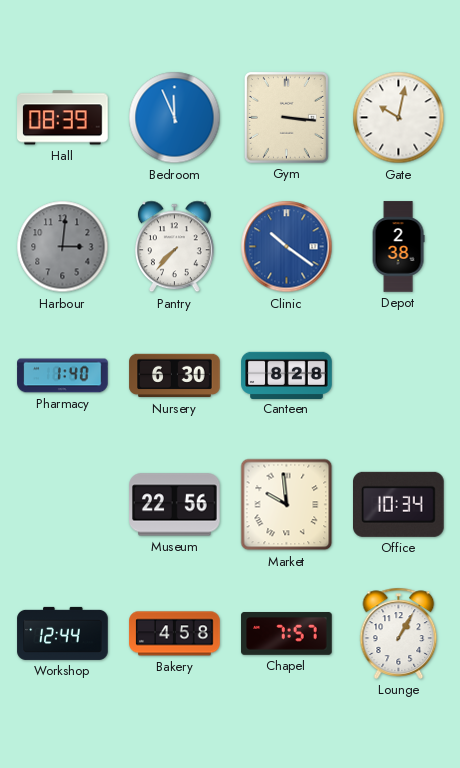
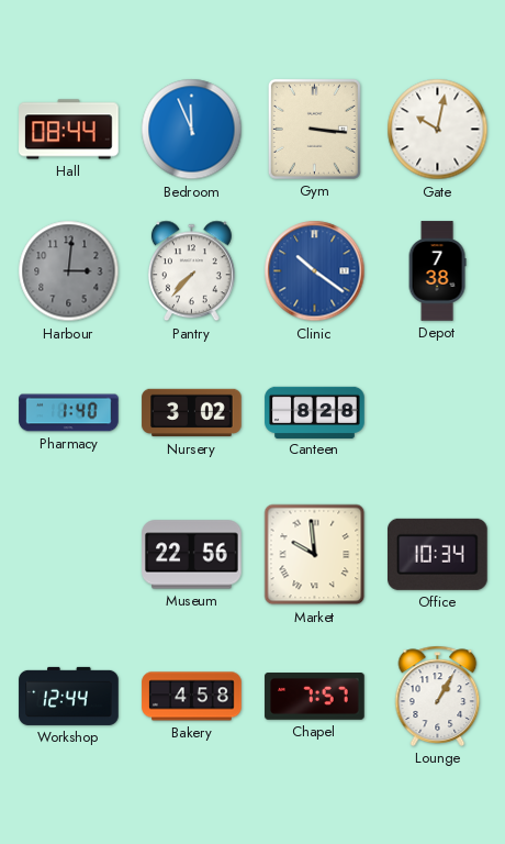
Hall: 08:39 -> 08:44
Depot: 2:38 -> 7:38
Nursery: 6:30 -> 3:02
